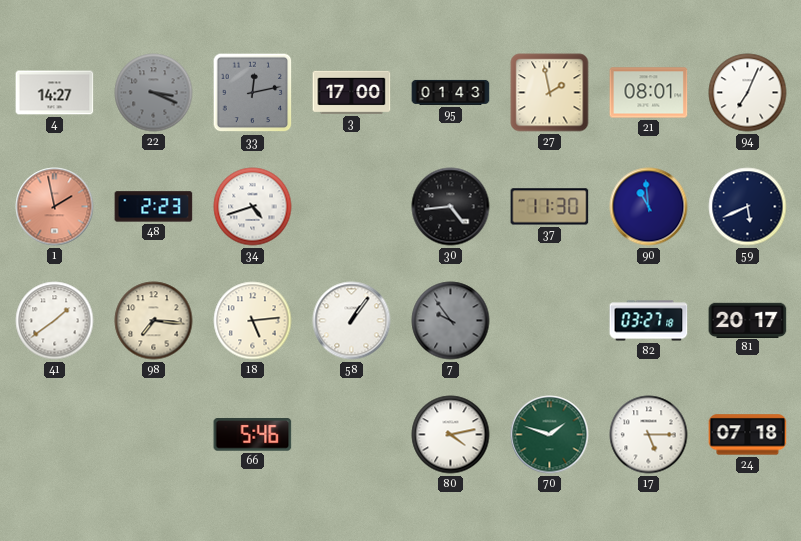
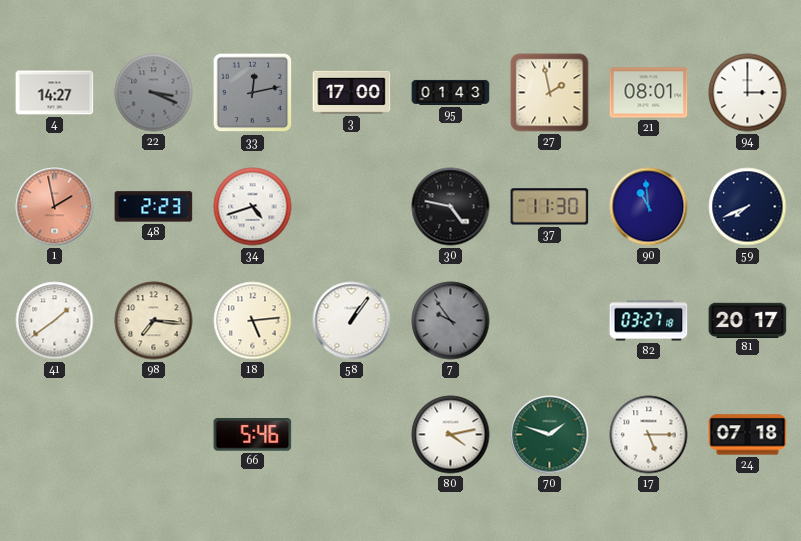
94: 7:04 -> 3:00
30: 4:44 -> 4:47
59: 5:41 -> 7:41
